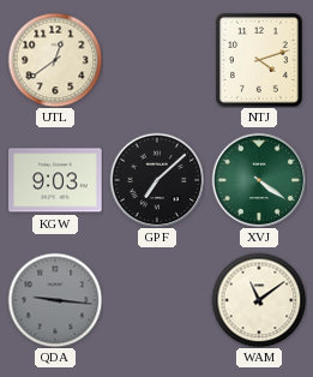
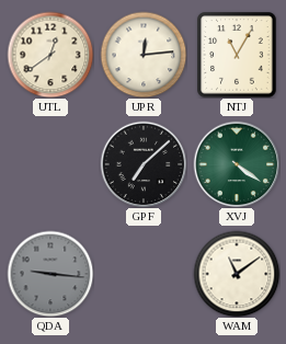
UPR: none -> 12:14
NTJ: 4:12 -> 11:05
KGW: 9:03 -> none
